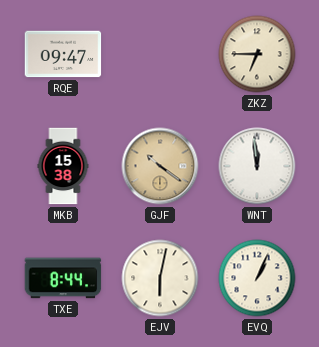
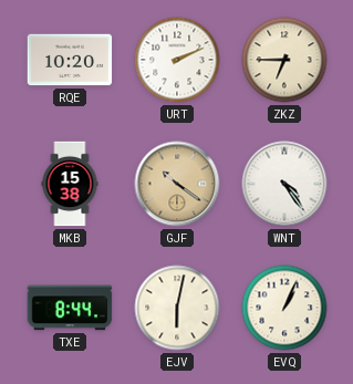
RQE: 09:47 -> 10:20
URT: none -> 2:11
WNT: 11:59 -> 4:24
